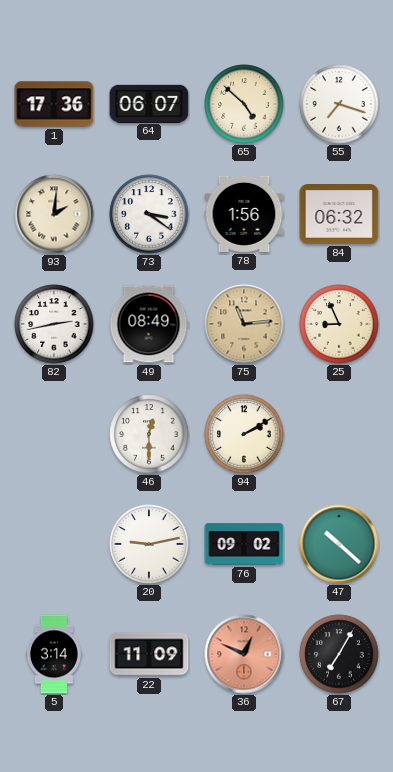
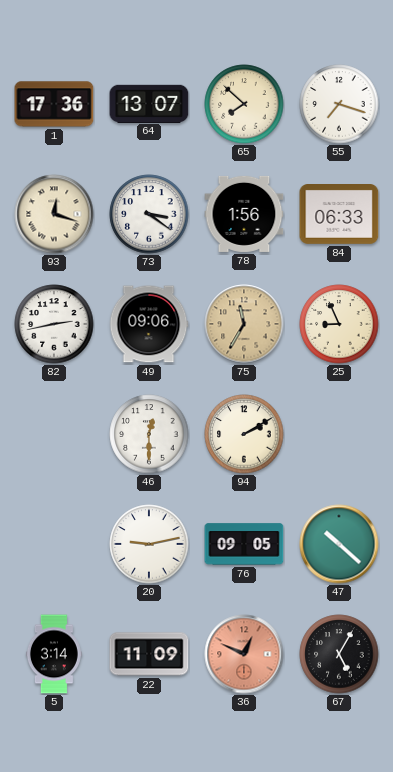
64: 06:07 -> 13:07
65: 4:52 -> 7:52
93: 2:01 -> 12:18
84: 06:32 -> 06:33
49: 08:49 -> 09:06
75: 11:14 -> 11:35
76: 09:02 -> 09:05
67: 7:05 -> 5:05
